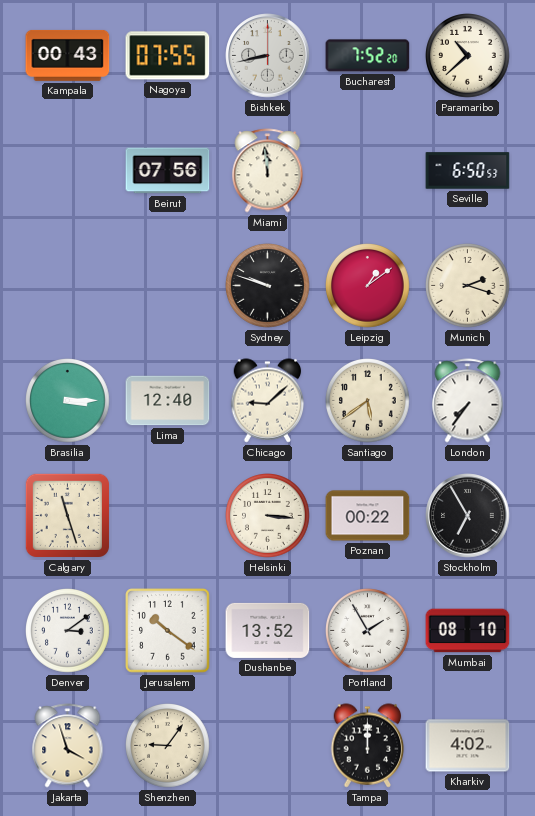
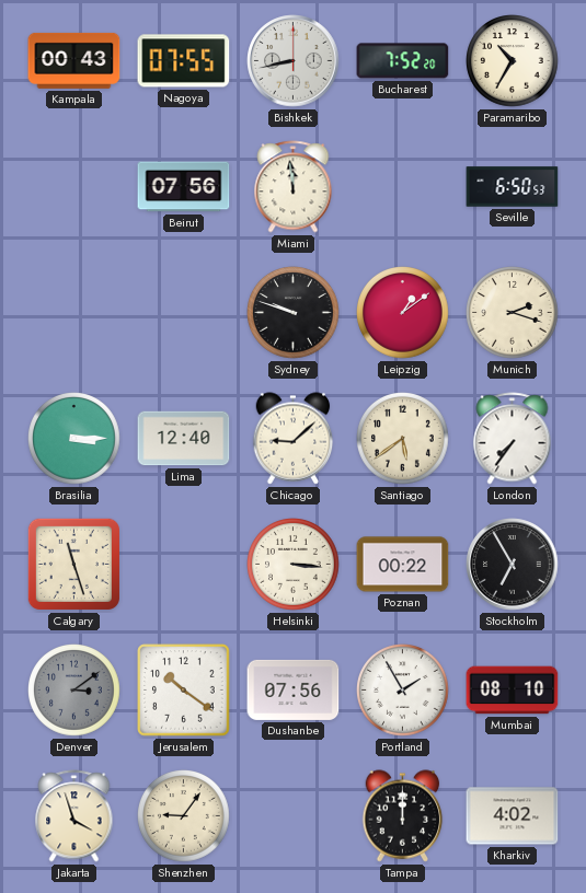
Paramaribo: 10:38 -> 10:35
Denver dial: white -> grey
Dushanbe: 13:52 -> 07:56
